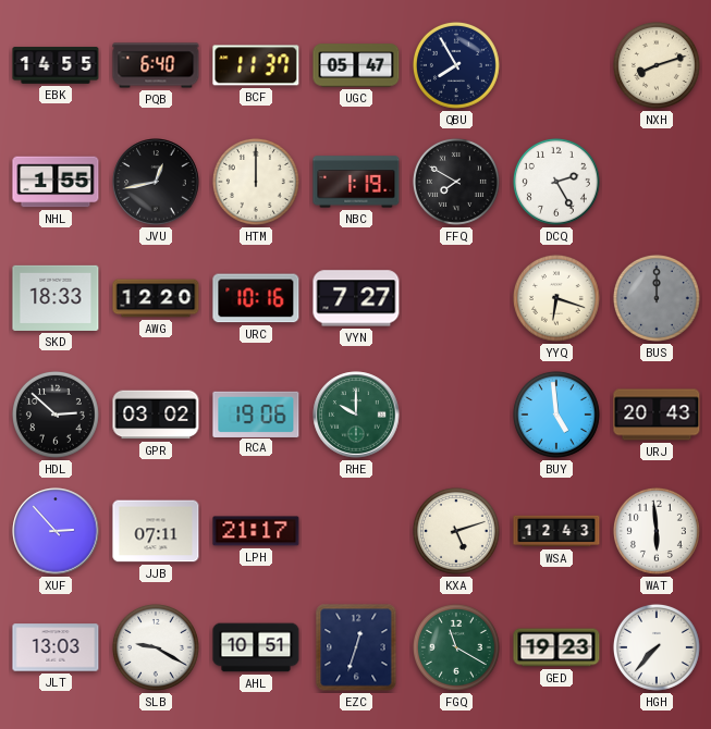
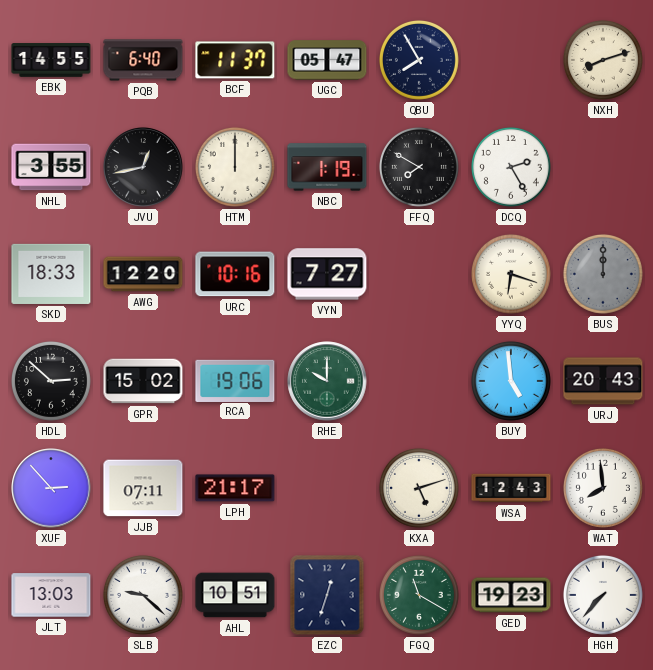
NHL: 1:55 -> 3:55
GPR: 03:02 -> 15:02
WAT: 5:59 -> 7:59
SLB: 9:20 -> 9:22
